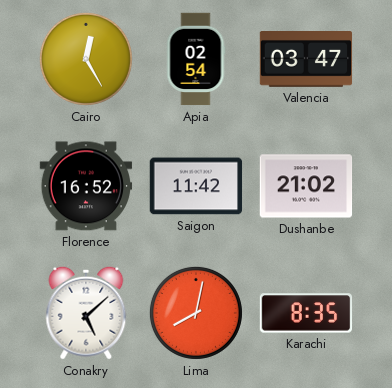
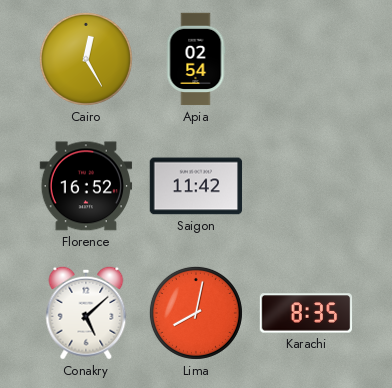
Valencia: 03:47 -> none
Dushanbe: 21:02 -> none
